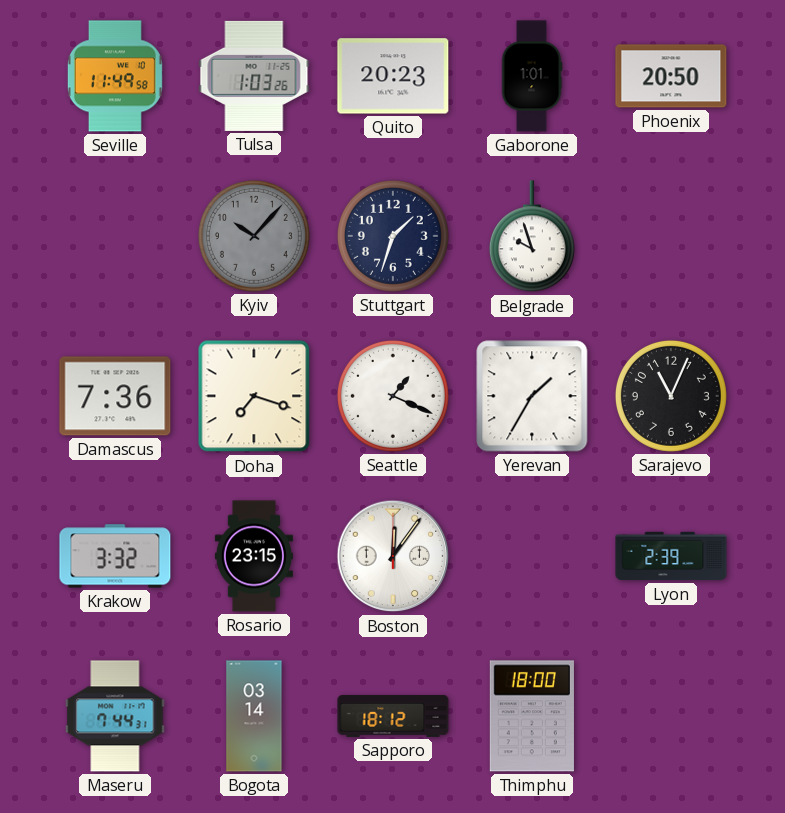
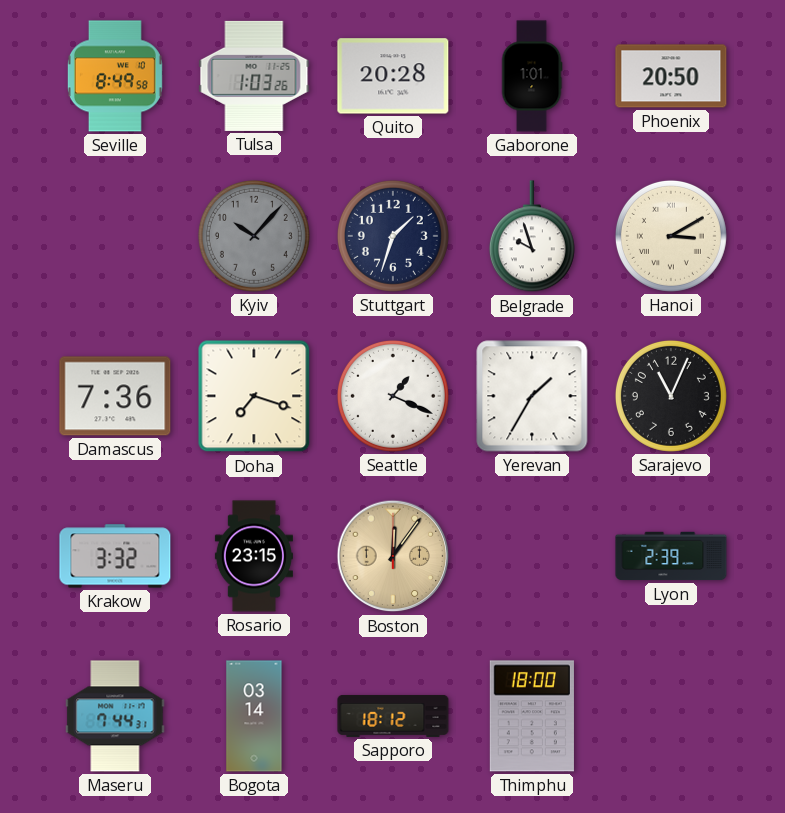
Seville: 11:49 -> 8:49
Quito: 20:23 -> 20:28
Hanoi: none -> 3:10
Boston dial: white -> champagne
